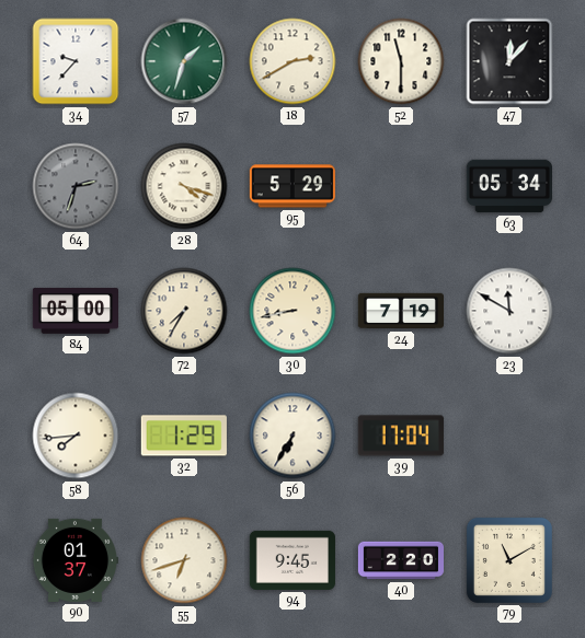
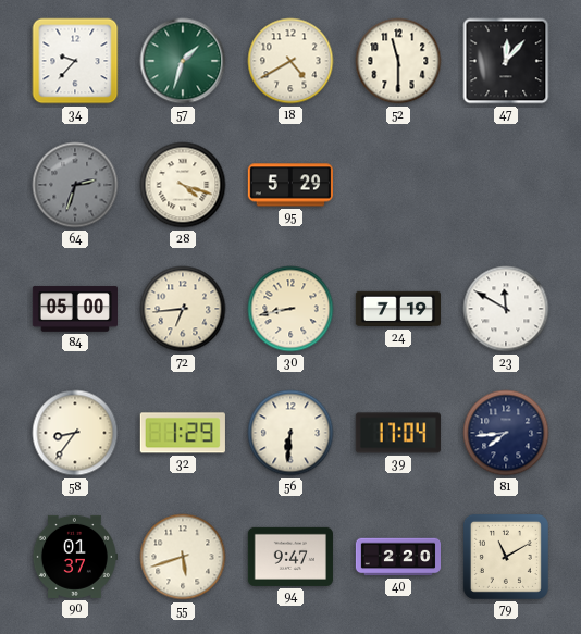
18: 2:40 -> 4:40
63: 05:34 -> none
72: 7:35 -> 6:44
58: 7:44 -> 8:36
56: 6:35 -> 6:31
81: none -> 7:44
55: 6:42 -> 5:42
94: 9:45 -> 9:47
